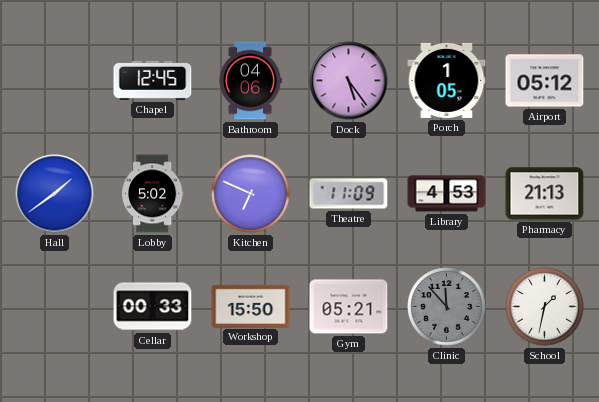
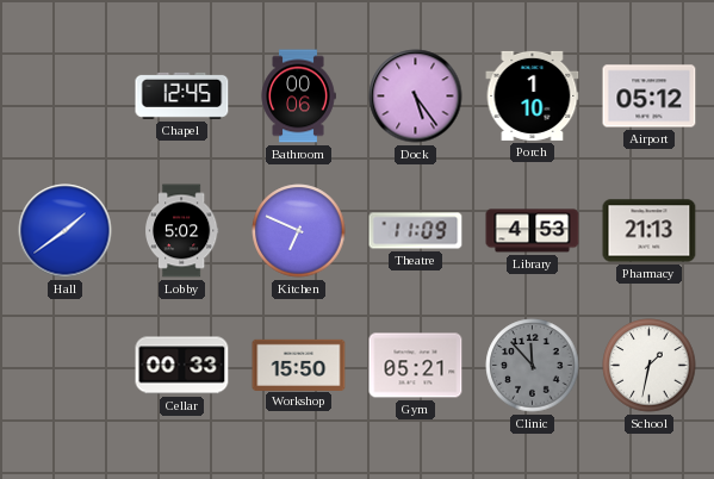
Bathroom: 04:06 -> 00:06
Porch: 1:05 -> 1:10
